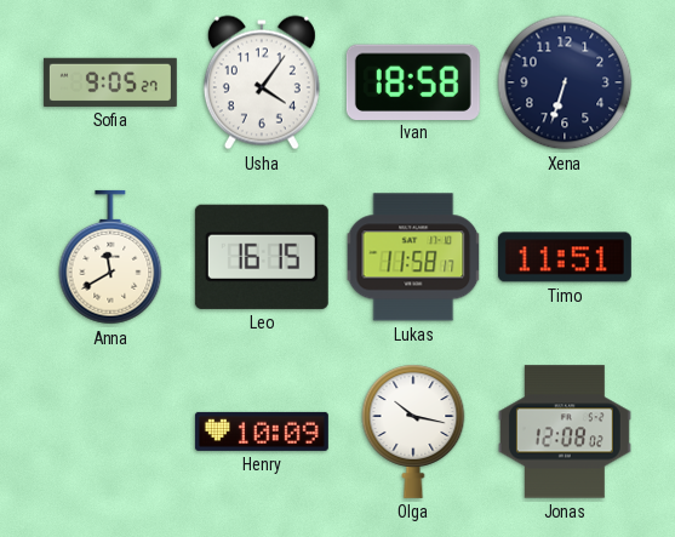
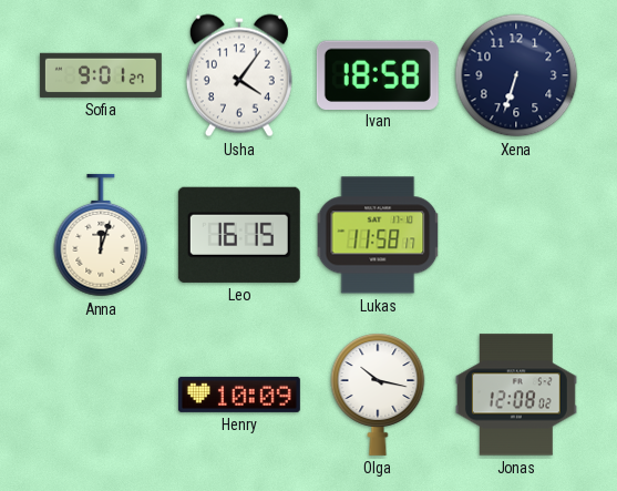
Sofia: 9:05 -> 9:01
Anna: 11:40 -> 12:03
Timo: 11:51 -> none
